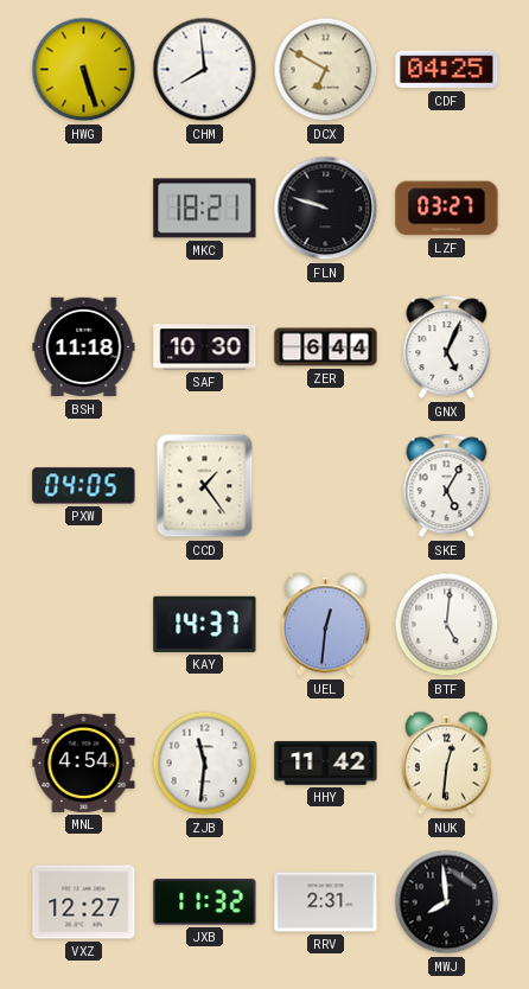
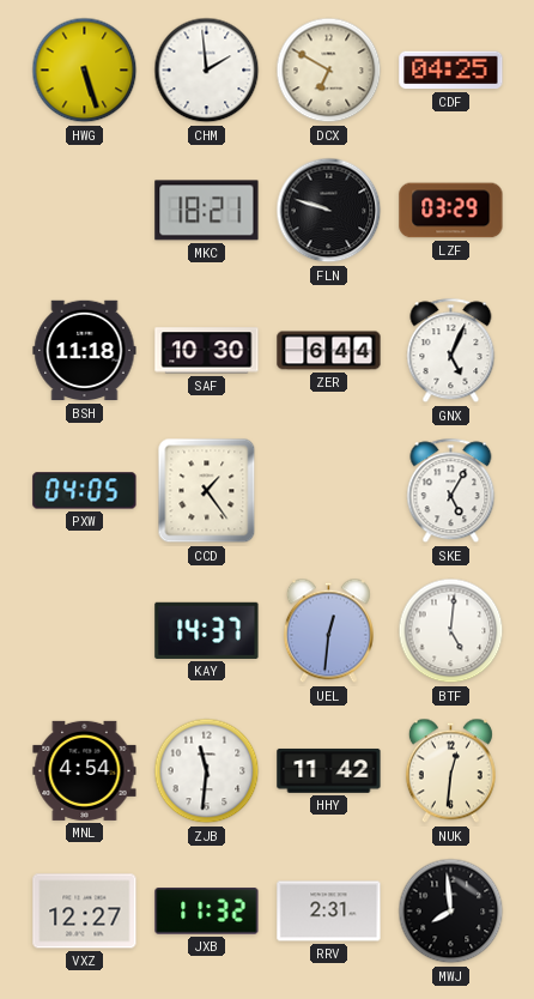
CHM: 7:59 -> 1:59
LZF: 03:27 -> 03:29
